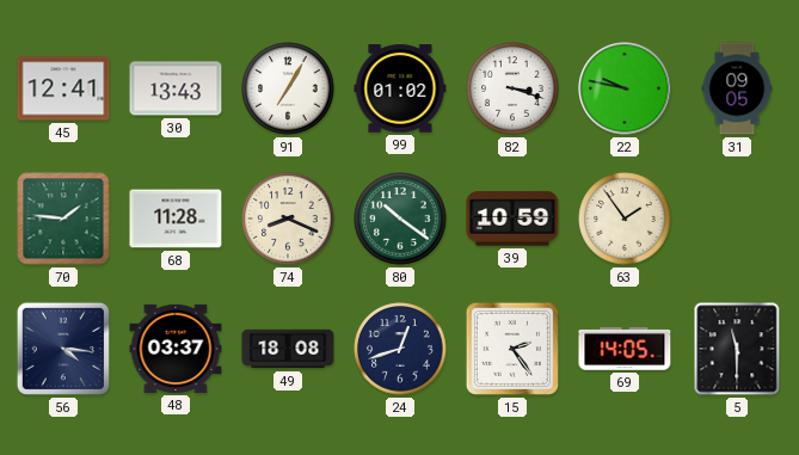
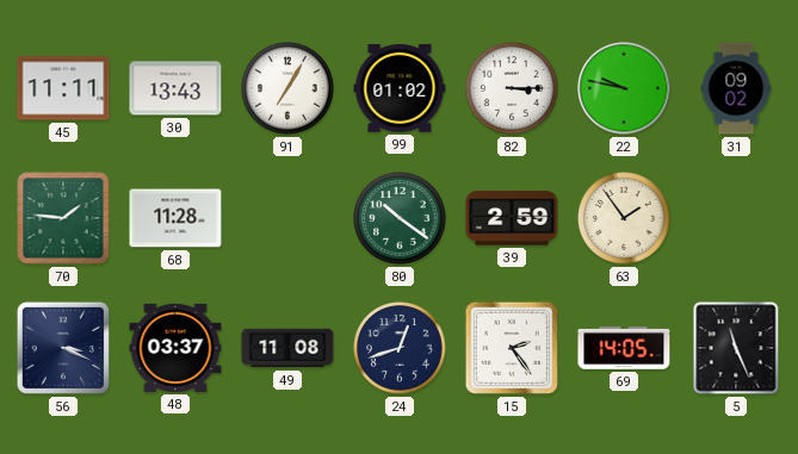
45: 12:41 -> 11:11
82: 3:18 -> 3:15
31: 09:05 -> 09:02
74: 8:19 -> none
39: 10:59 -> 2:59
56: 4:16 -> 3:19
49: 18:08 -> 11:08
5: 11:30 -> 11:26
